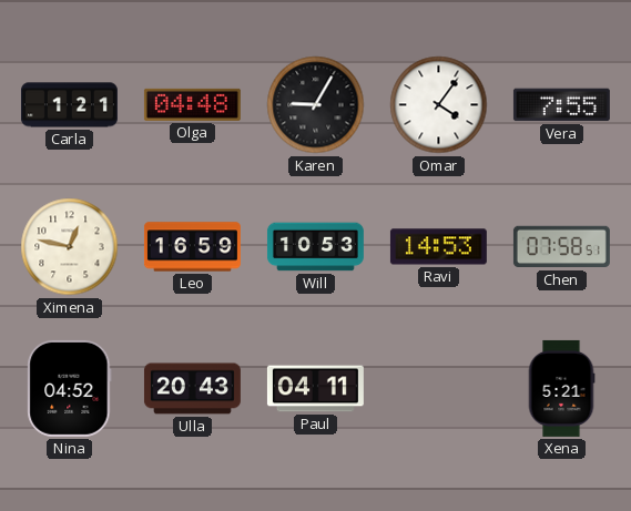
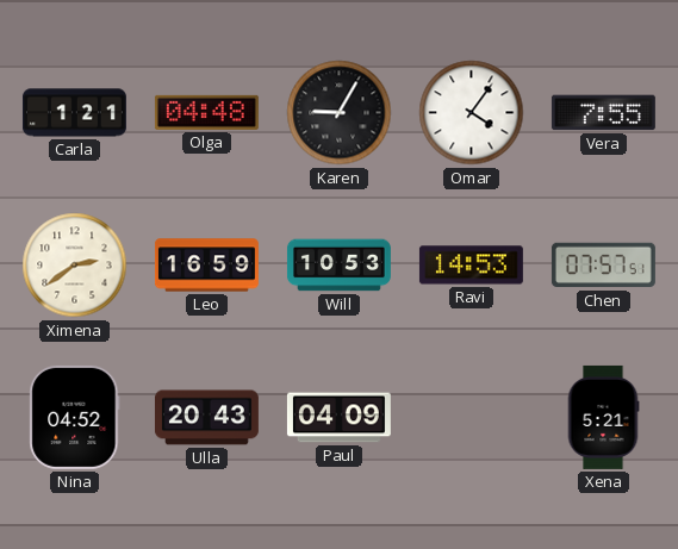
Ximena: 12:47 -> 2:39
Chen: 07:58 -> 07:57
Paul: 04:11 -> 04:09
